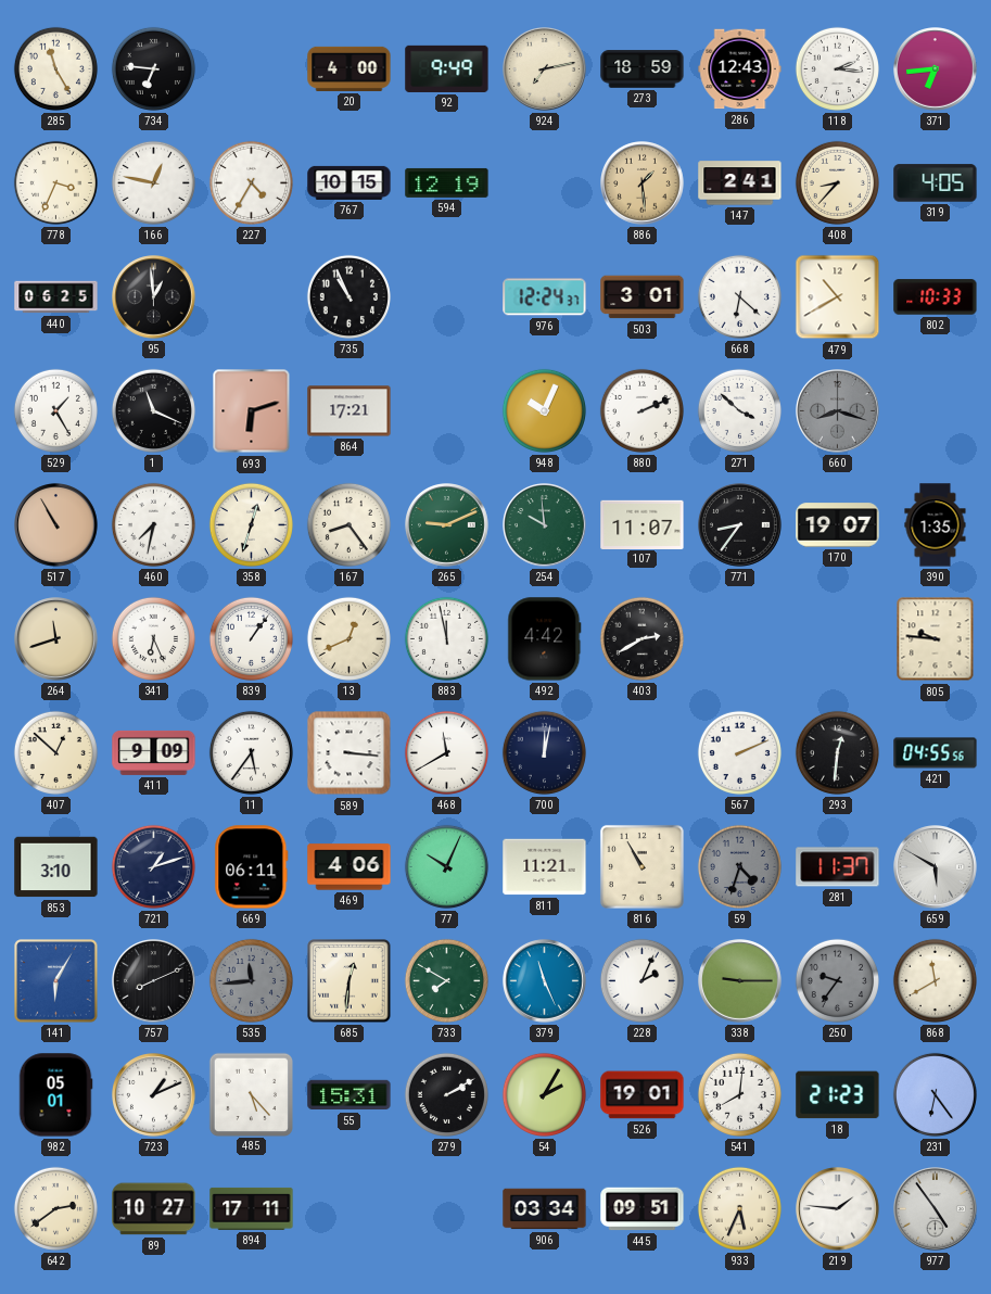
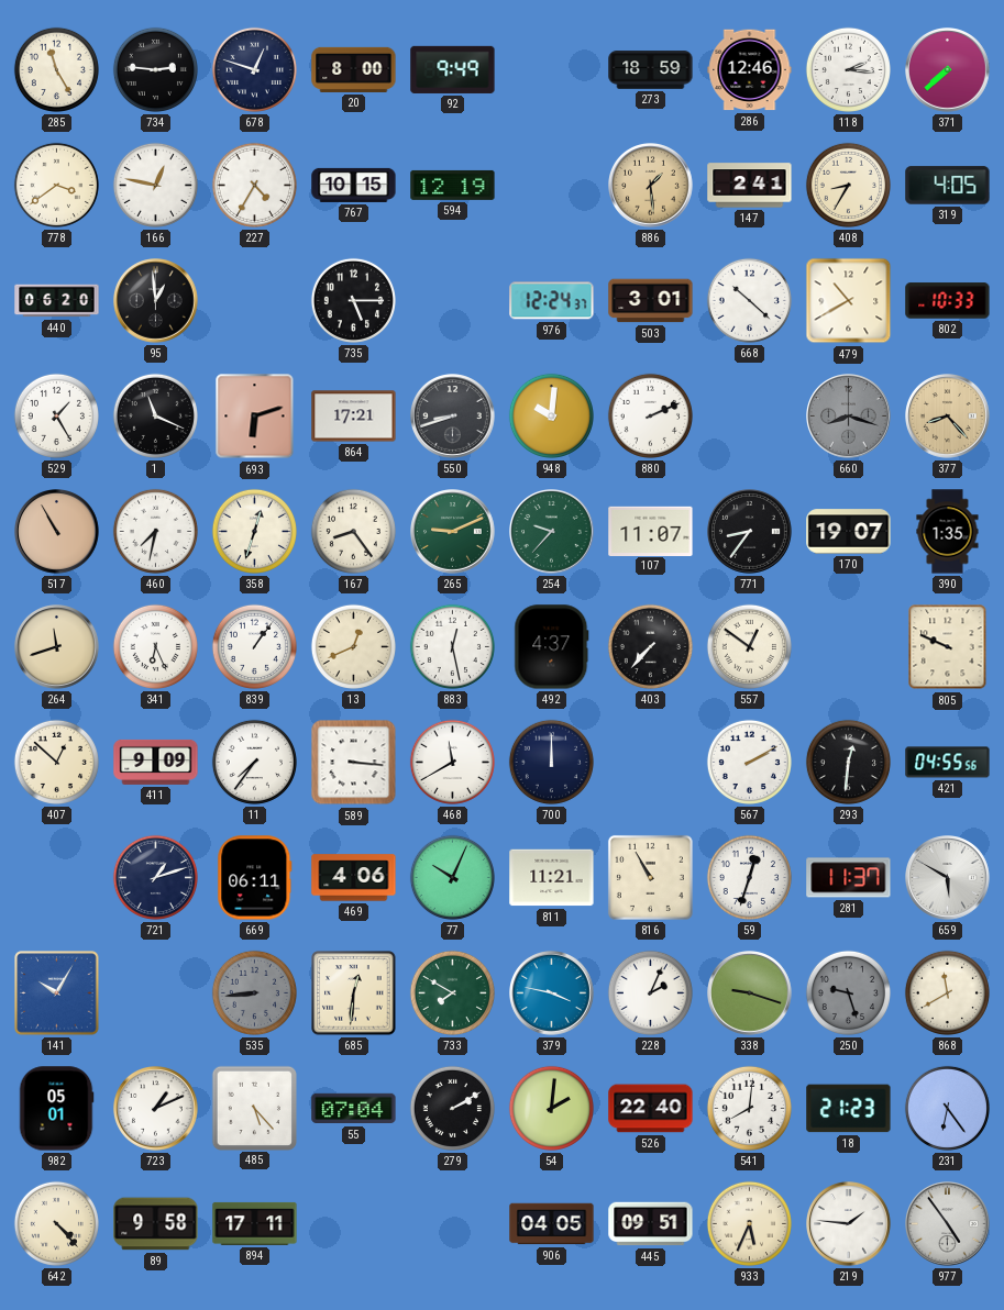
734: 6:46 -> 2:46
678: none -> 12:48
20: 4:00 -> 8:00
924: 7:13 -> none
286: 12:43 -> 12:46
371: 6:44 -> 7:38
778: 3:34 -> 3:39
408: 8:37 -> 8:35
440: 06:25 -> 06:20
735: 10:56 -> 5:15
668: 6:22 -> 10:22
550: none -> 8:42
948: 10:04 -> 10:01
271: 3:52 -> none
377: none -> 8:23
254: 9:59 -> 9:37
883: 11:58 -> 12:28
492: 4:42 -> 4:37
403: 2:40 -> 7:37
557: none -> 12:51
805: 9:46 -> 9:49
11: 5:36 -> 7:36
700: 12:02 -> 12:00
567: 2:11 -> 2:10
853: 3:10 -> none
59: 4:33 -> 12:33
59 dial: grey -> white
141: 6:05 -> 10:05
757: 8:11 -> none
535: 11:44 -> 8:44
379: 11:26 -> 3:47
338: 9:15 -> 9:18
250: 9:36 -> 9:27
55: 15:31 -> 07:04
54: 2:05 -> 2:01
526: 19:01 -> 22:40
642: 2:39 -> 4:23
89: 10:27 -> 9:58
906: 03:34 -> 04:05
